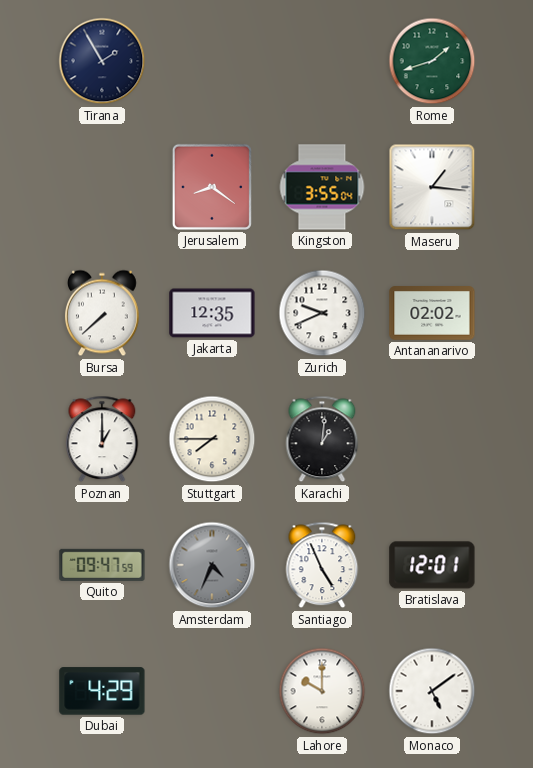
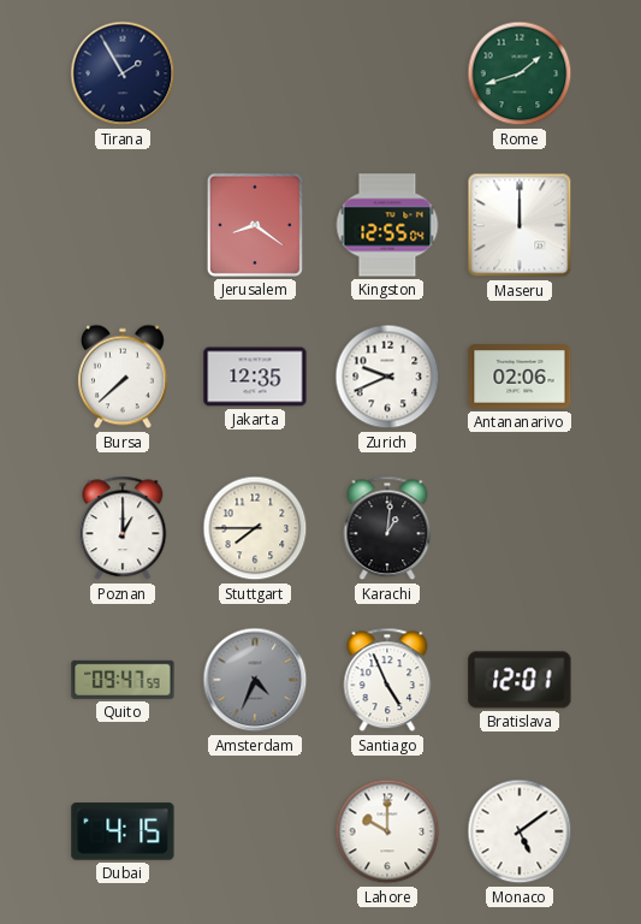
Kingston: 3:55 -> 12:55
Maseru: 1:16 -> 12:00
Antananarivo: 02:02 -> 02:06
Dubai: 4:29 -> 4:15
